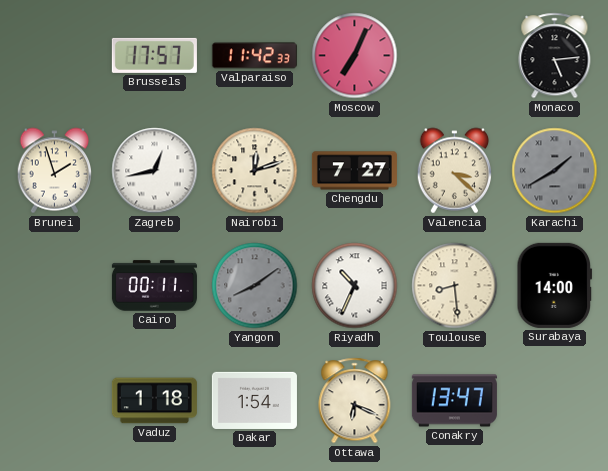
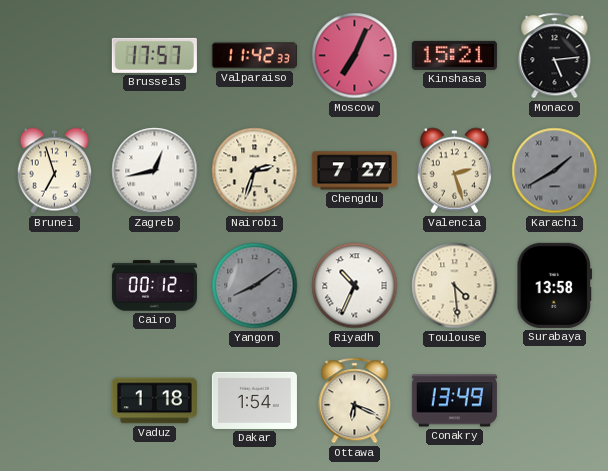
Kinshasa: none -> 15:21
Brunei: 1:57 -> 6:57
Nairobi: 12:12 -> 2:33
Valencia: 3:22 -> 2:27
Cairo: 00:11 -> 00:12
Toulouse: 8:29 -> 4:29
Surabaya: 14:00 -> 13:58
Conakry: 13:47 -> 13:49
